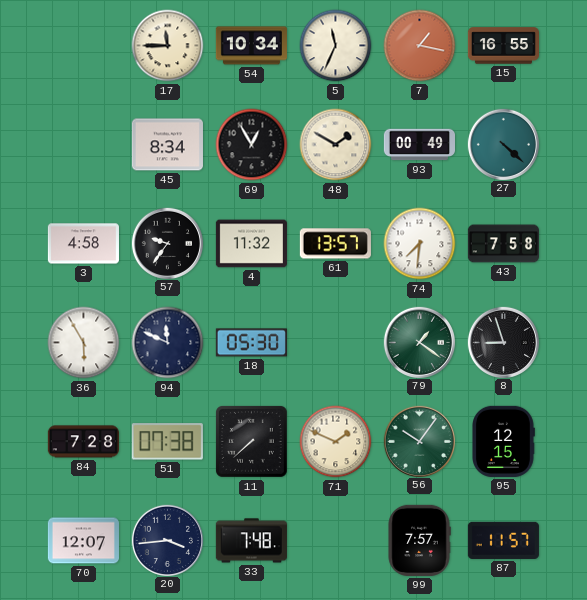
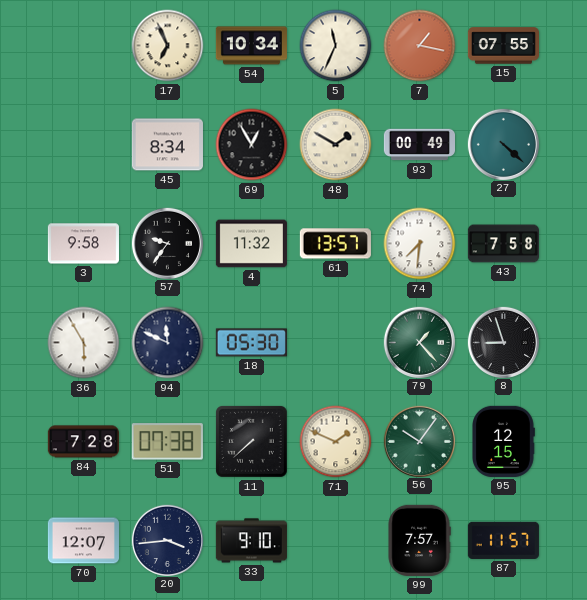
17: 11:45 -> 6:56
15: 16:55 -> 07:55
3: 4:58 -> 9:58
79: 1:21 -> 1:23
33: 7:48 -> 9:10
